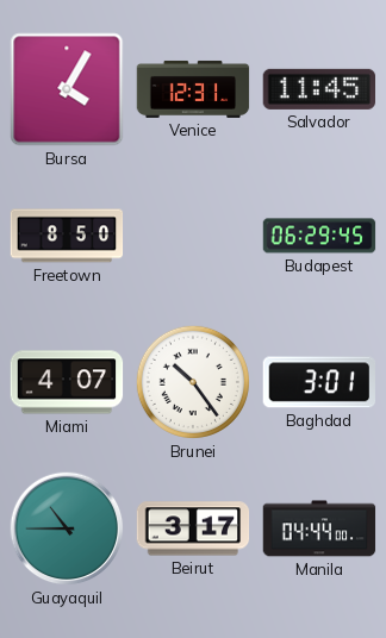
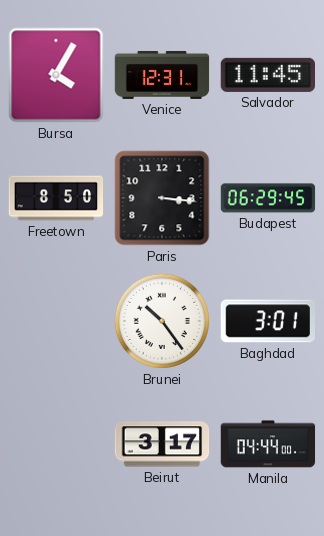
Paris: none -> 3:16
Miami: 4:07 -> none
Guayaquil: 10:45 -> none
